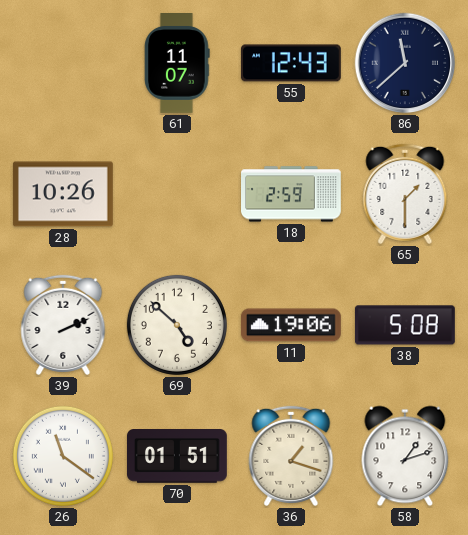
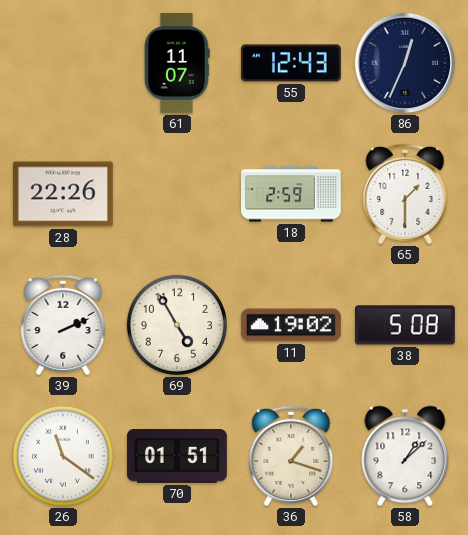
86: 11:38 -> 12:34
28: 10:26 -> 22:26
69: 4:52 -> 4:55
11: 19:06 -> 19:02
58: 1:12 -> 1:08
